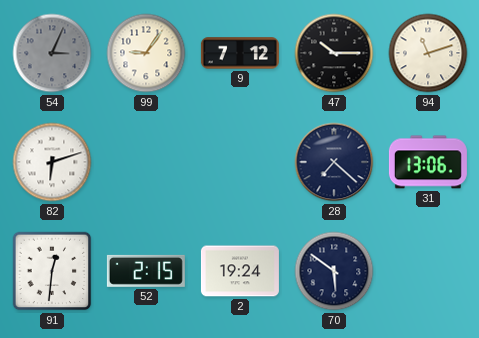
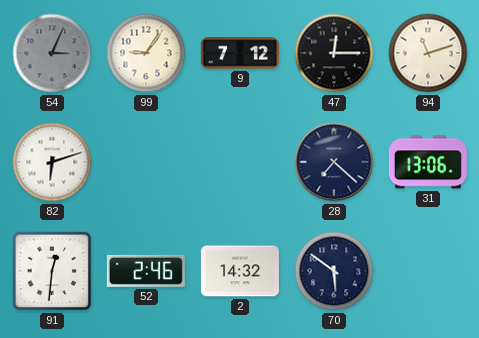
47: 10:15 -> 12:15
52: 2:15 -> 2:46
2: 19:24 -> 14:32
